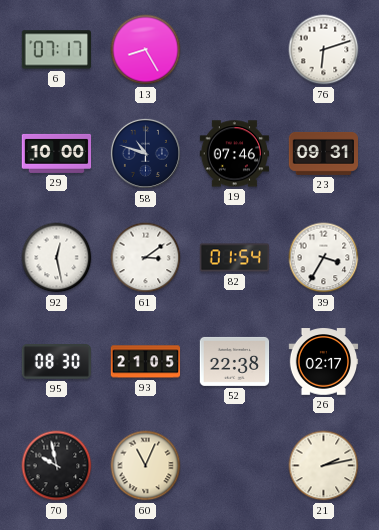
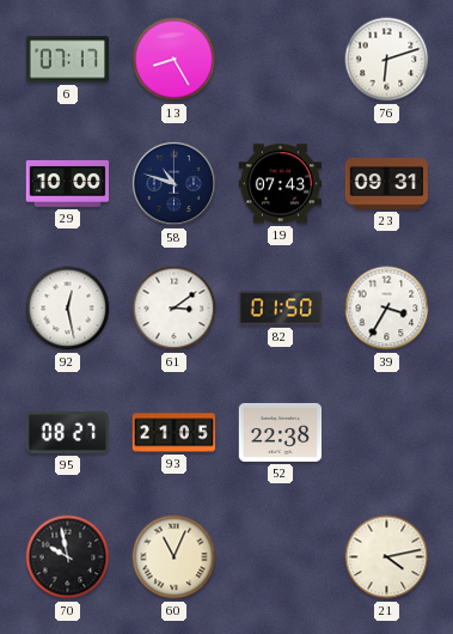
19: 07:46 -> 07:43
82: 01:54 -> 01:50
95: 08:30 -> 08:27
26: 02:17 -> none
21: 2:13 -> 4:13
